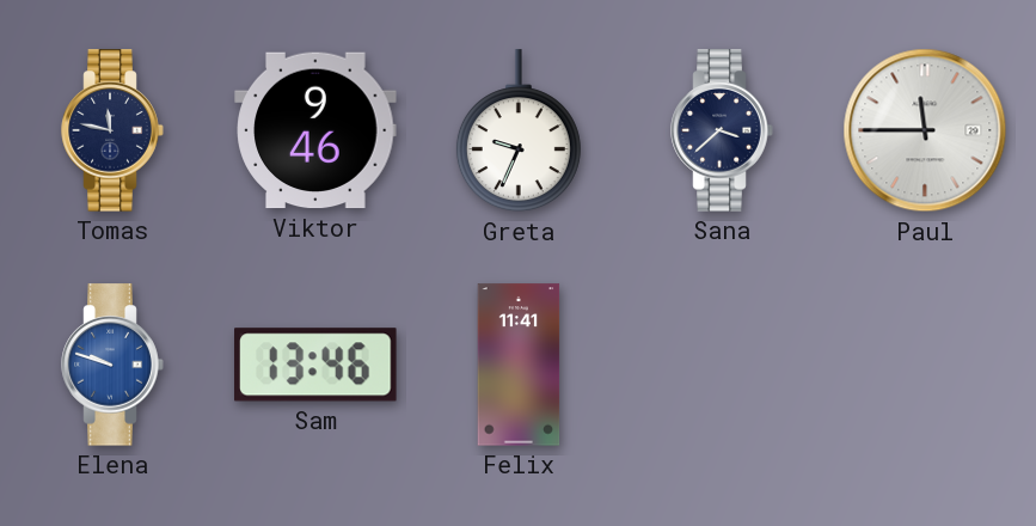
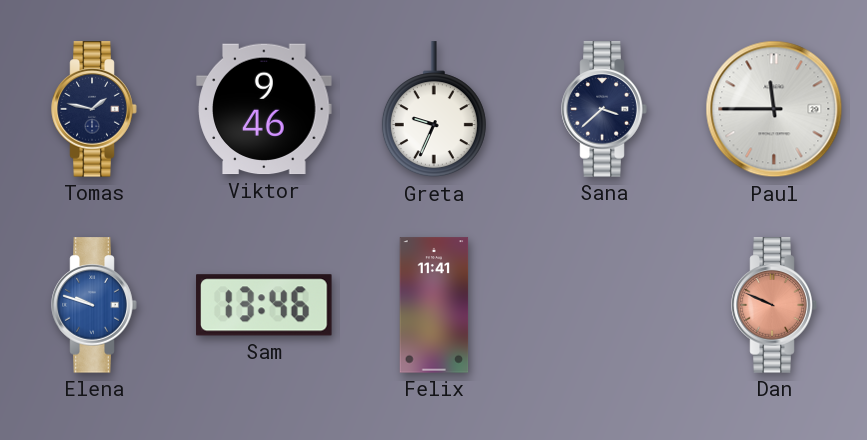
Tomas: 11:47 -> 1:47
Dan: none -> 9:49
